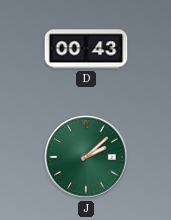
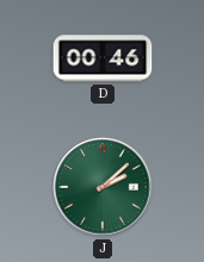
D: 00:43 -> 00:46
